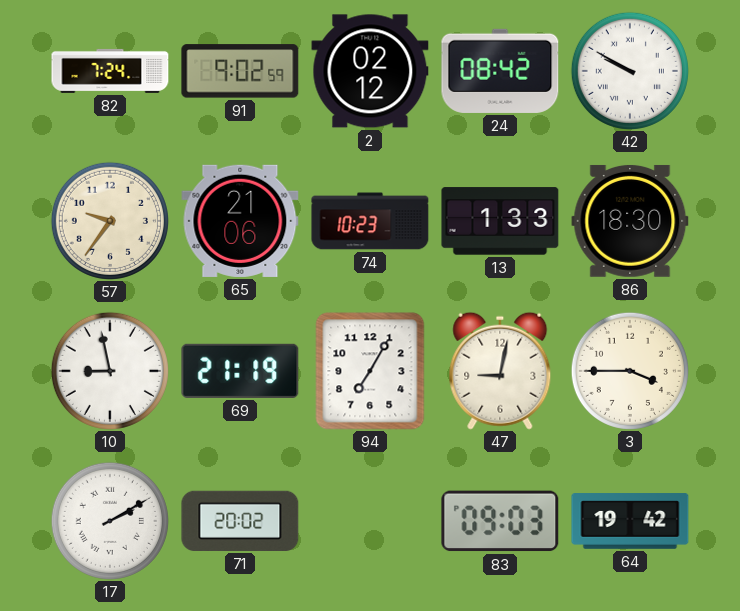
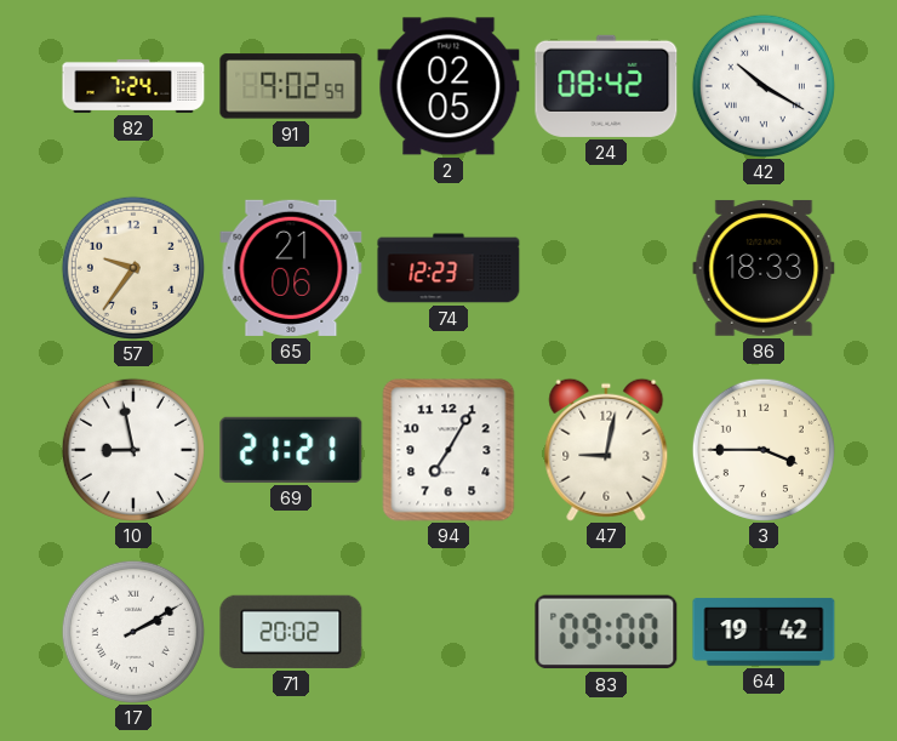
2: 02:12 -> 02:05
42: 9:50 -> 10:20
74: 10:23 -> 12:23
13: 1:33 -> none
86: 18:30 -> 18:33
69: 21:19 -> 21:21
83: 09:03 -> 09:00
